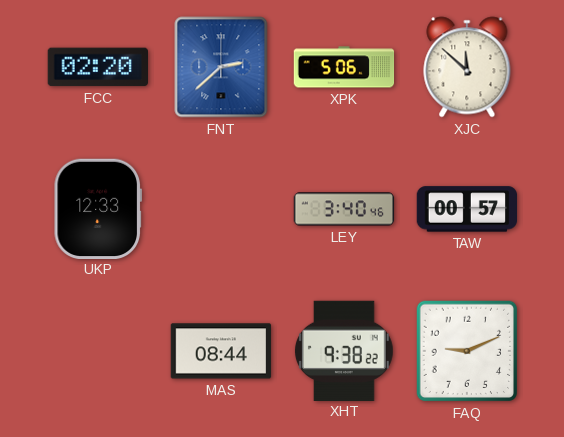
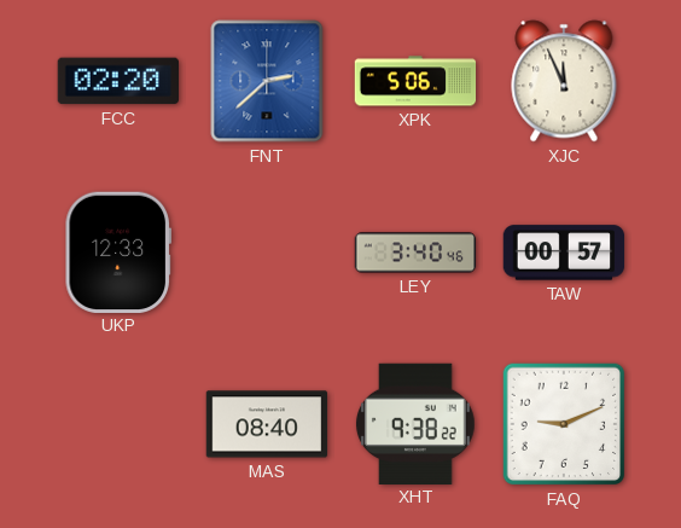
XJC: 11:52 -> 11:56
MAS: 08:44 -> 08:40
